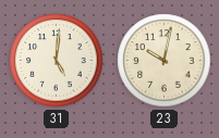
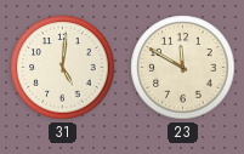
23: 10:02 -> 11:50
